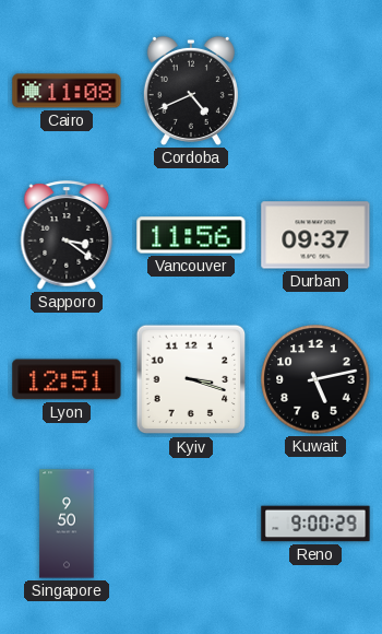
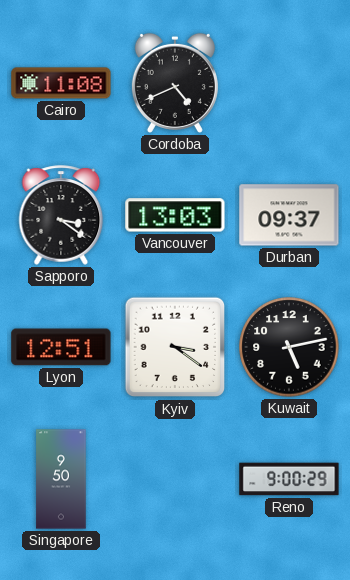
Vancouver: 11:56 -> 13:03
Kyiv: 3:18 -> 3:21
